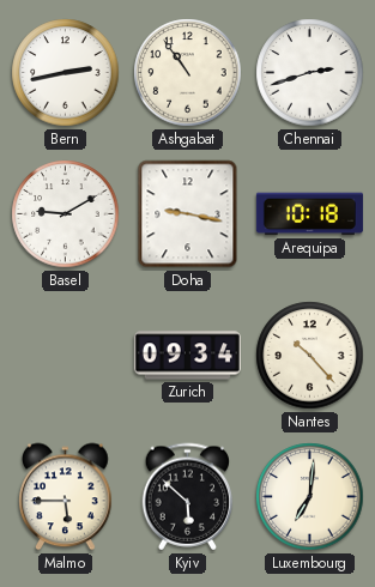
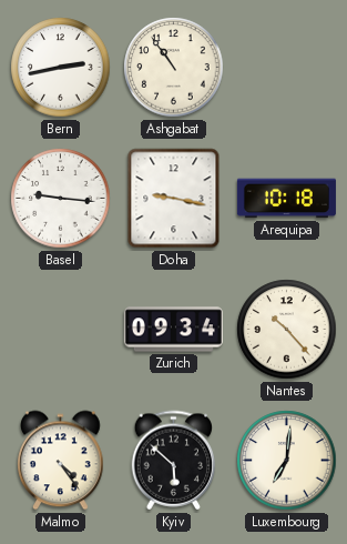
Chennai: 2:42 -> none
Basel: 9:10 -> 9:16
Malmo: 5:45 -> 4:24
